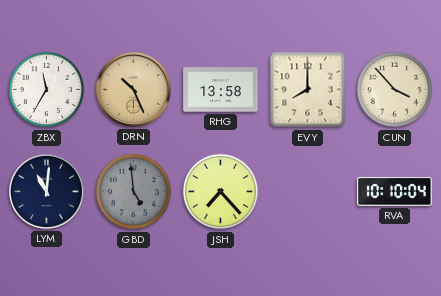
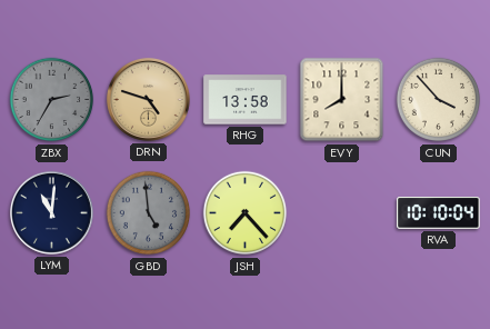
ZBX: 11:35 -> 2:35
ZBX dial: white -> grey
DRN: 10:26 -> 4:48
